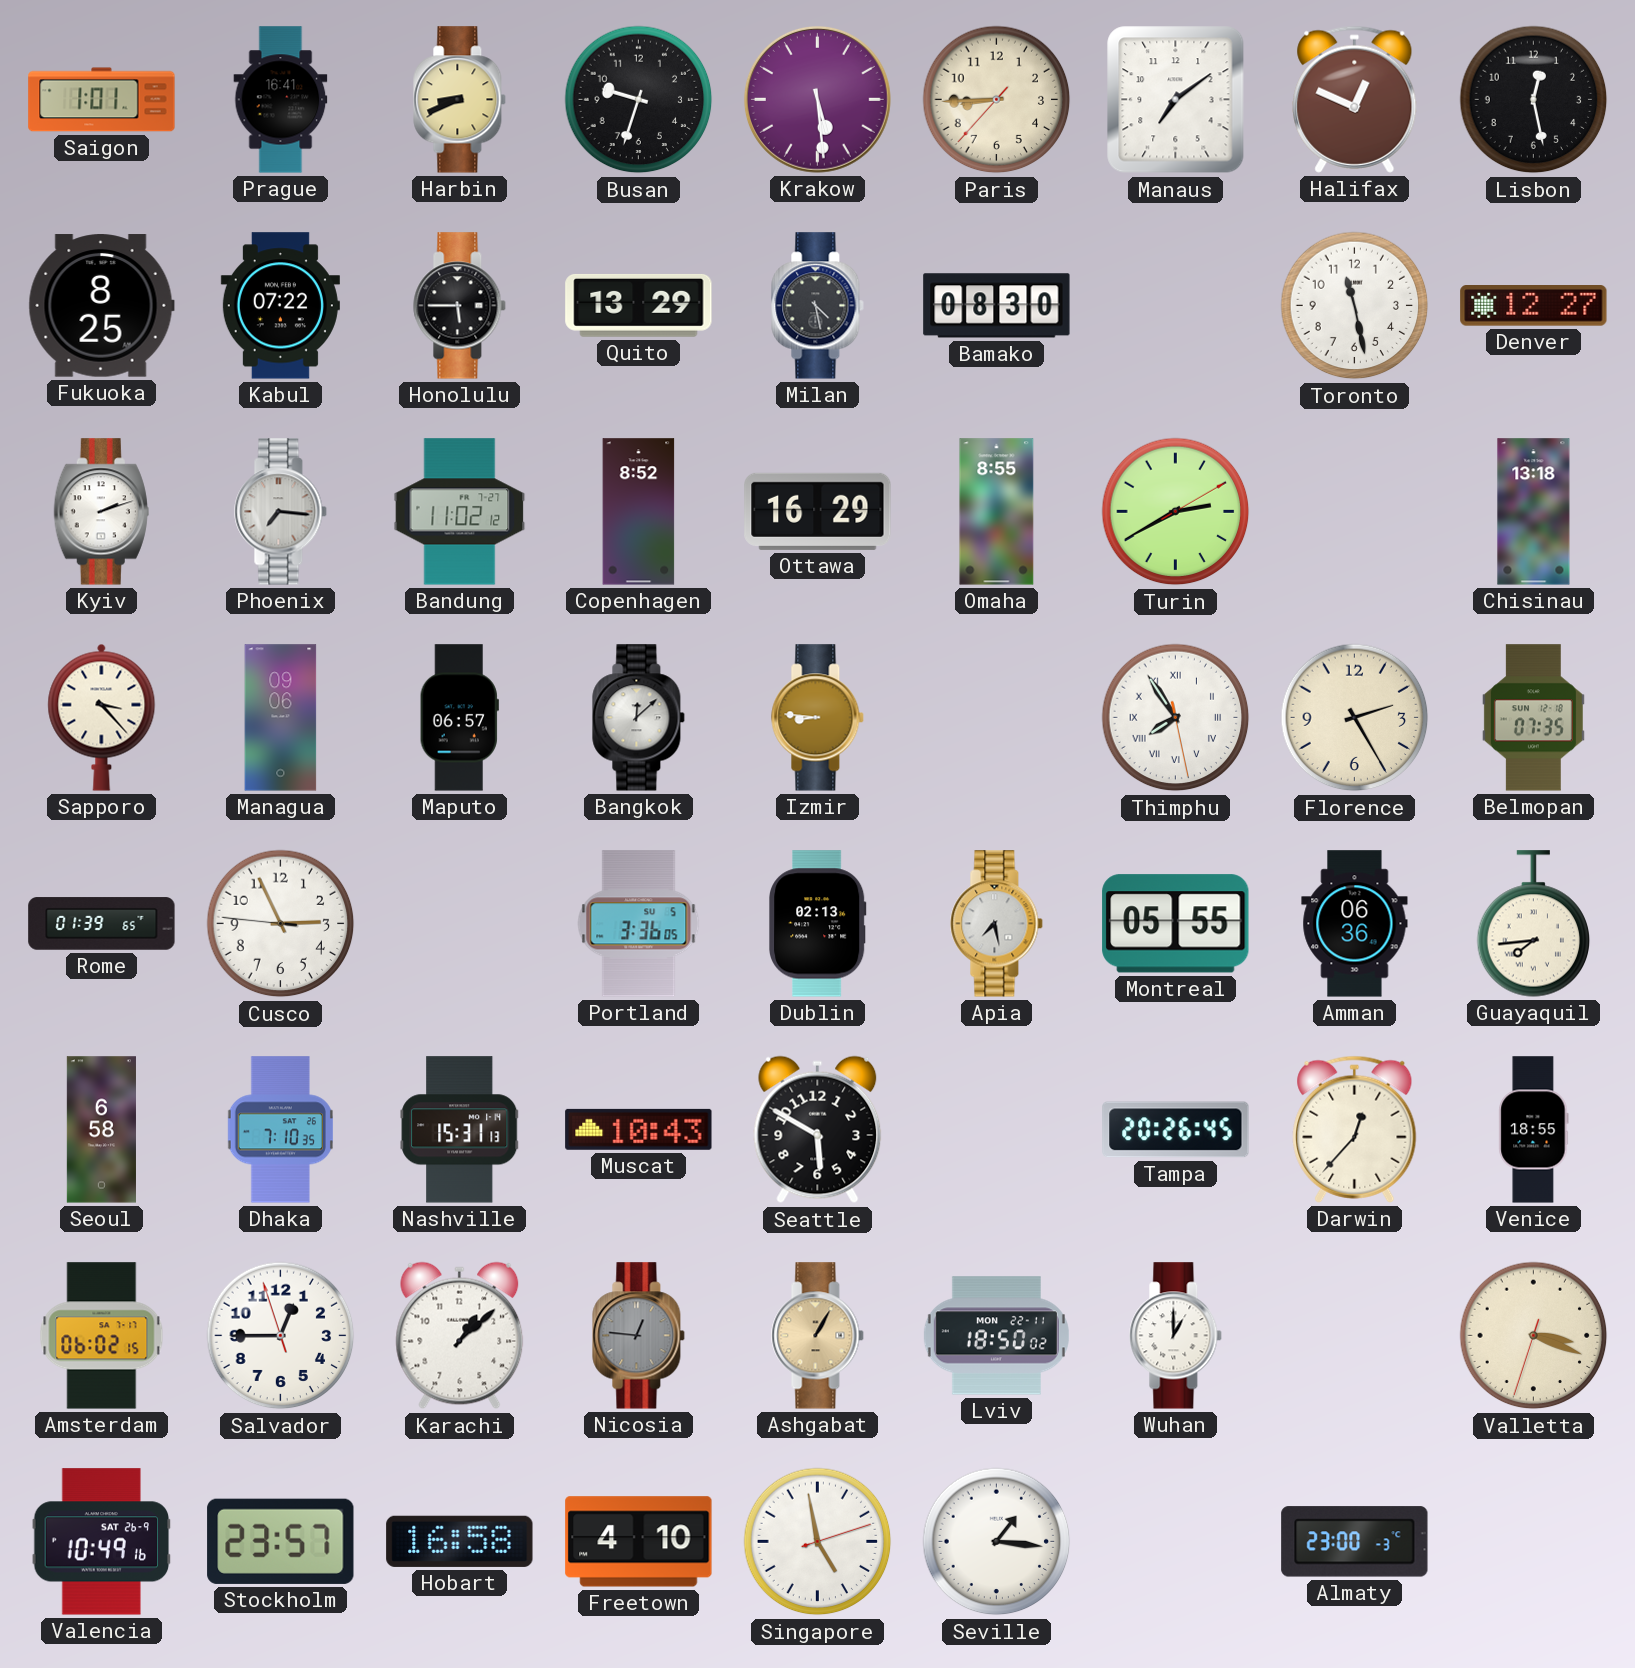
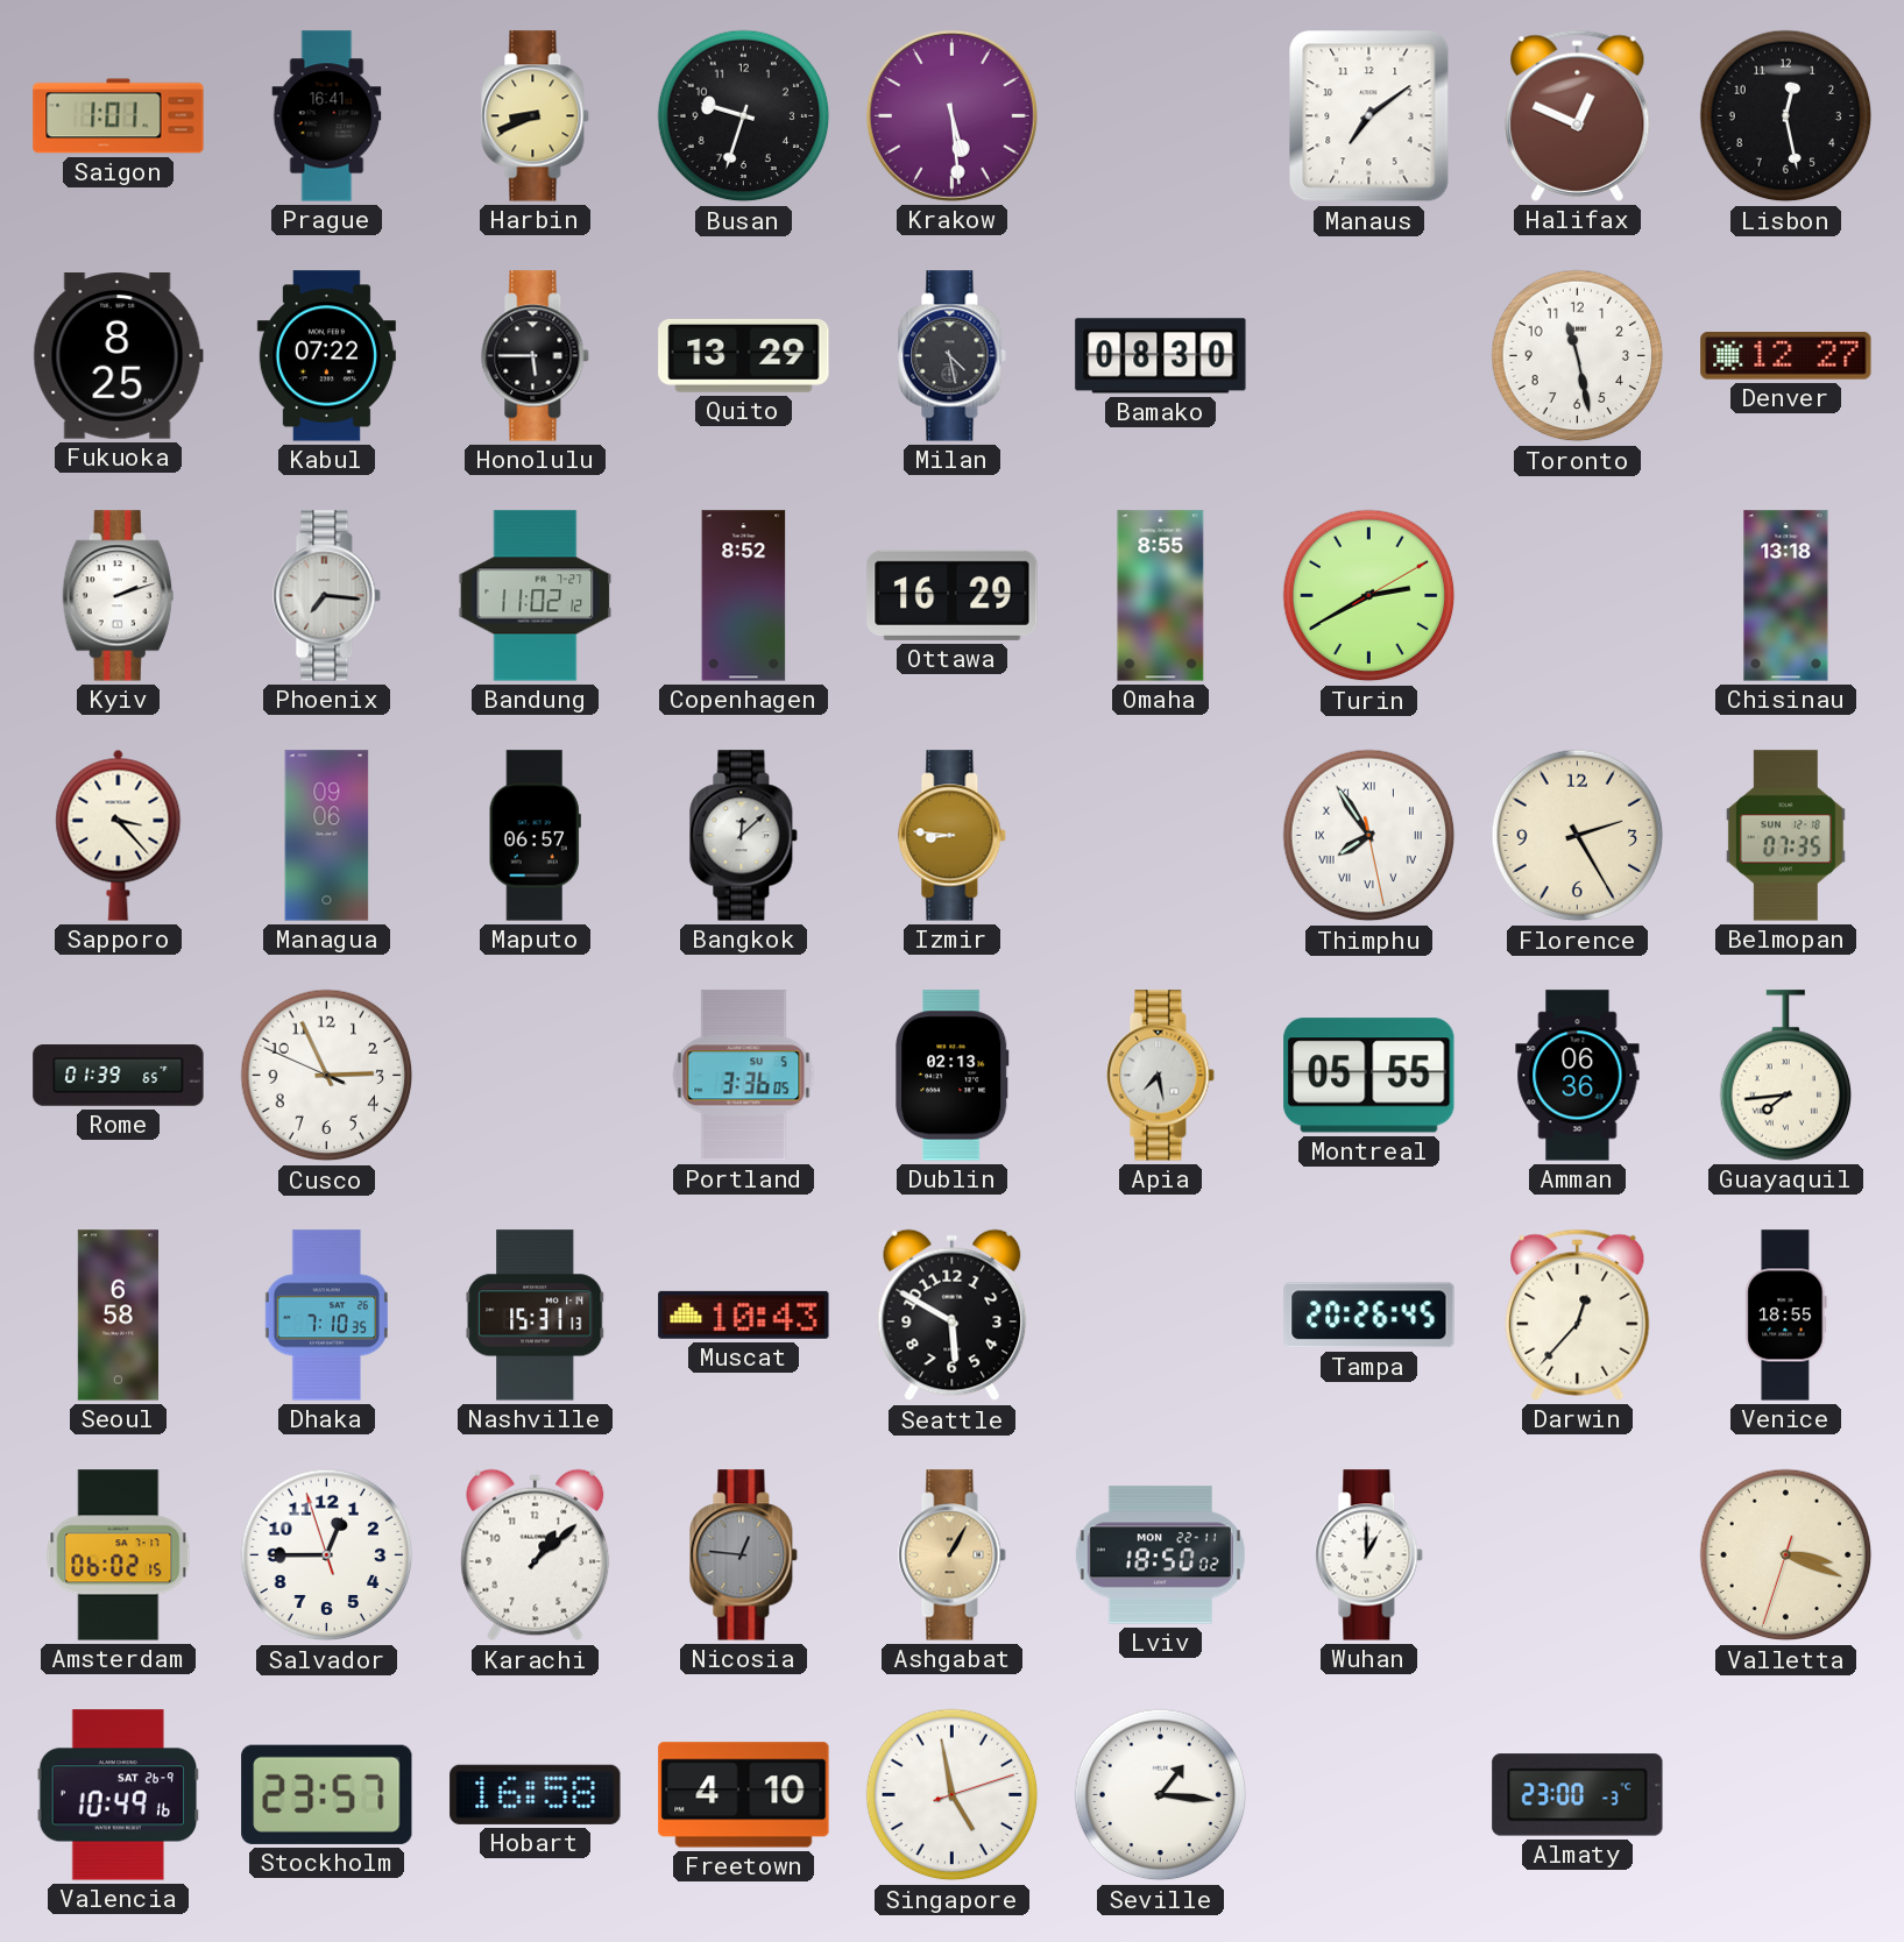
Paris: 8:44 -> none
Cusco: 2:55:46 -> 2:55:49
